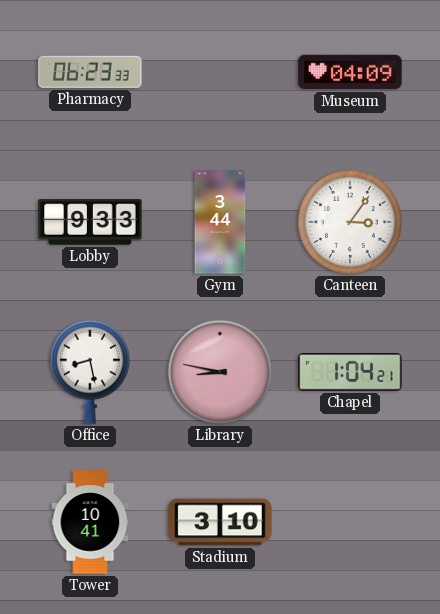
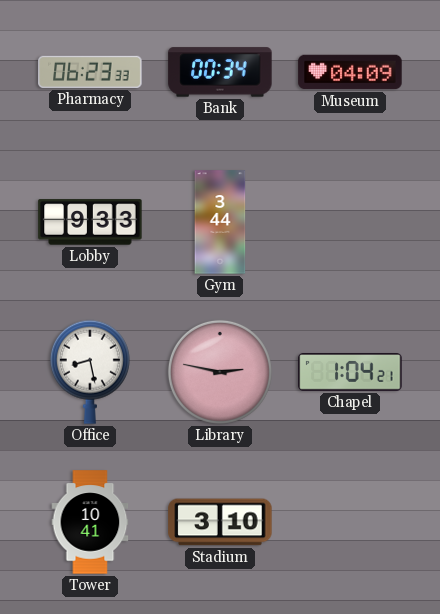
Bank: none -> 00:34
Canteen: 3:06 -> none
Library: 8:47 -> 2:47
